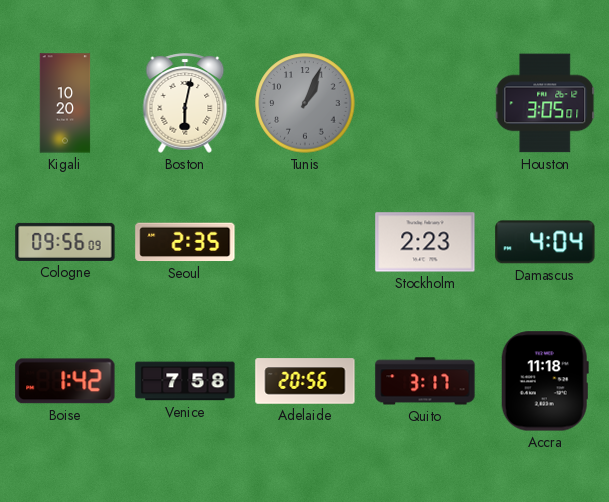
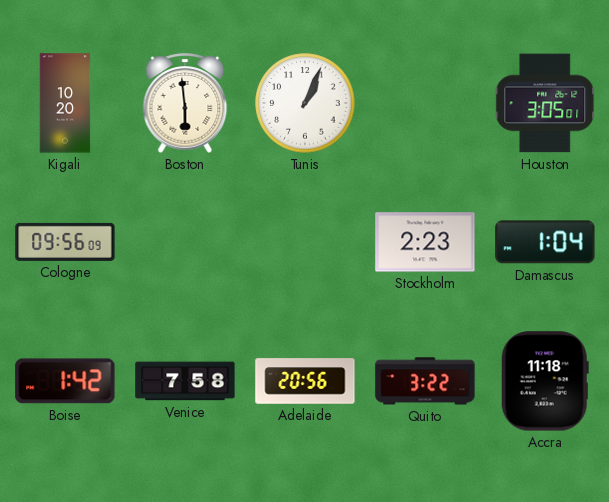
Boston: 6:02 -> 5:59
Tunis dial: grey -> white
Seoul: 2:35 -> none
Damascus: 4:04 -> 1:04
Quito: 3:17 -> 3:22
